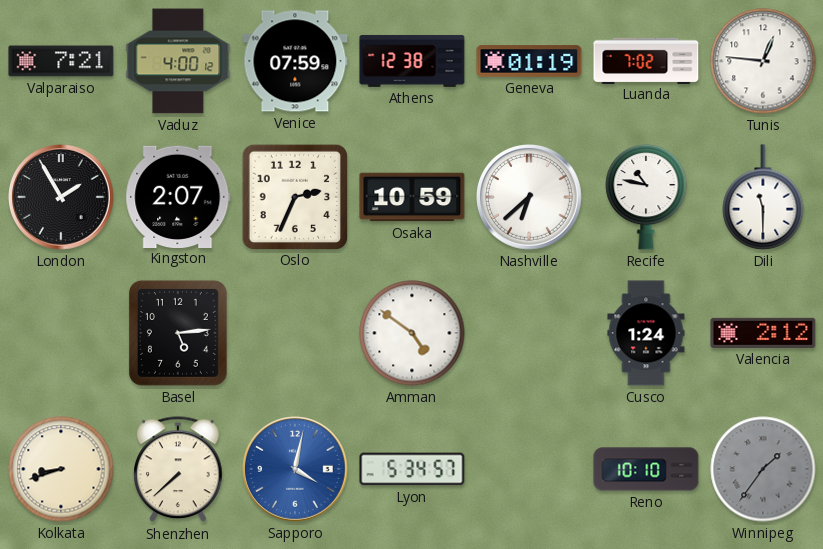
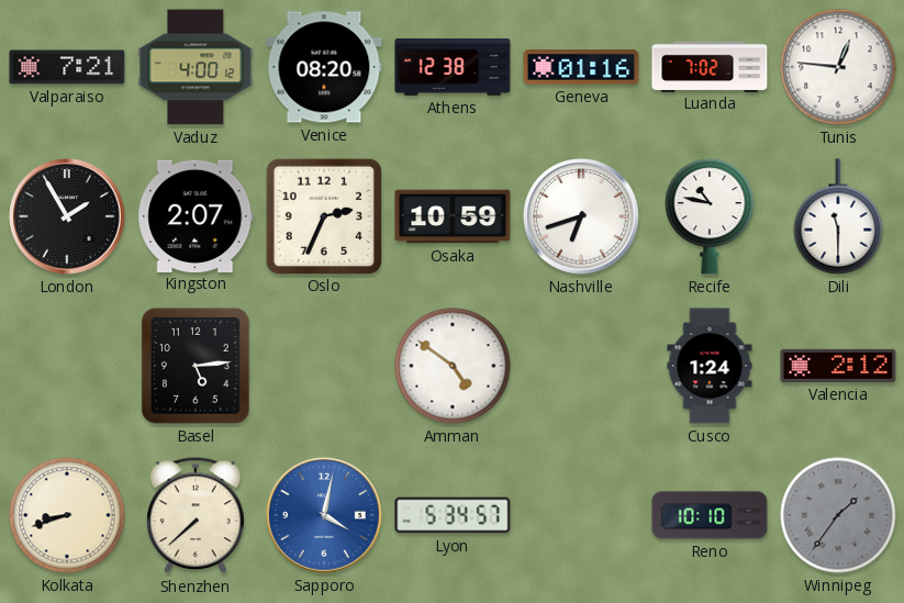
Venice: 07:59 -> 08:20
Geneva: 01:19 -> 01:16
Nashville: 6:38 -> 6:42
